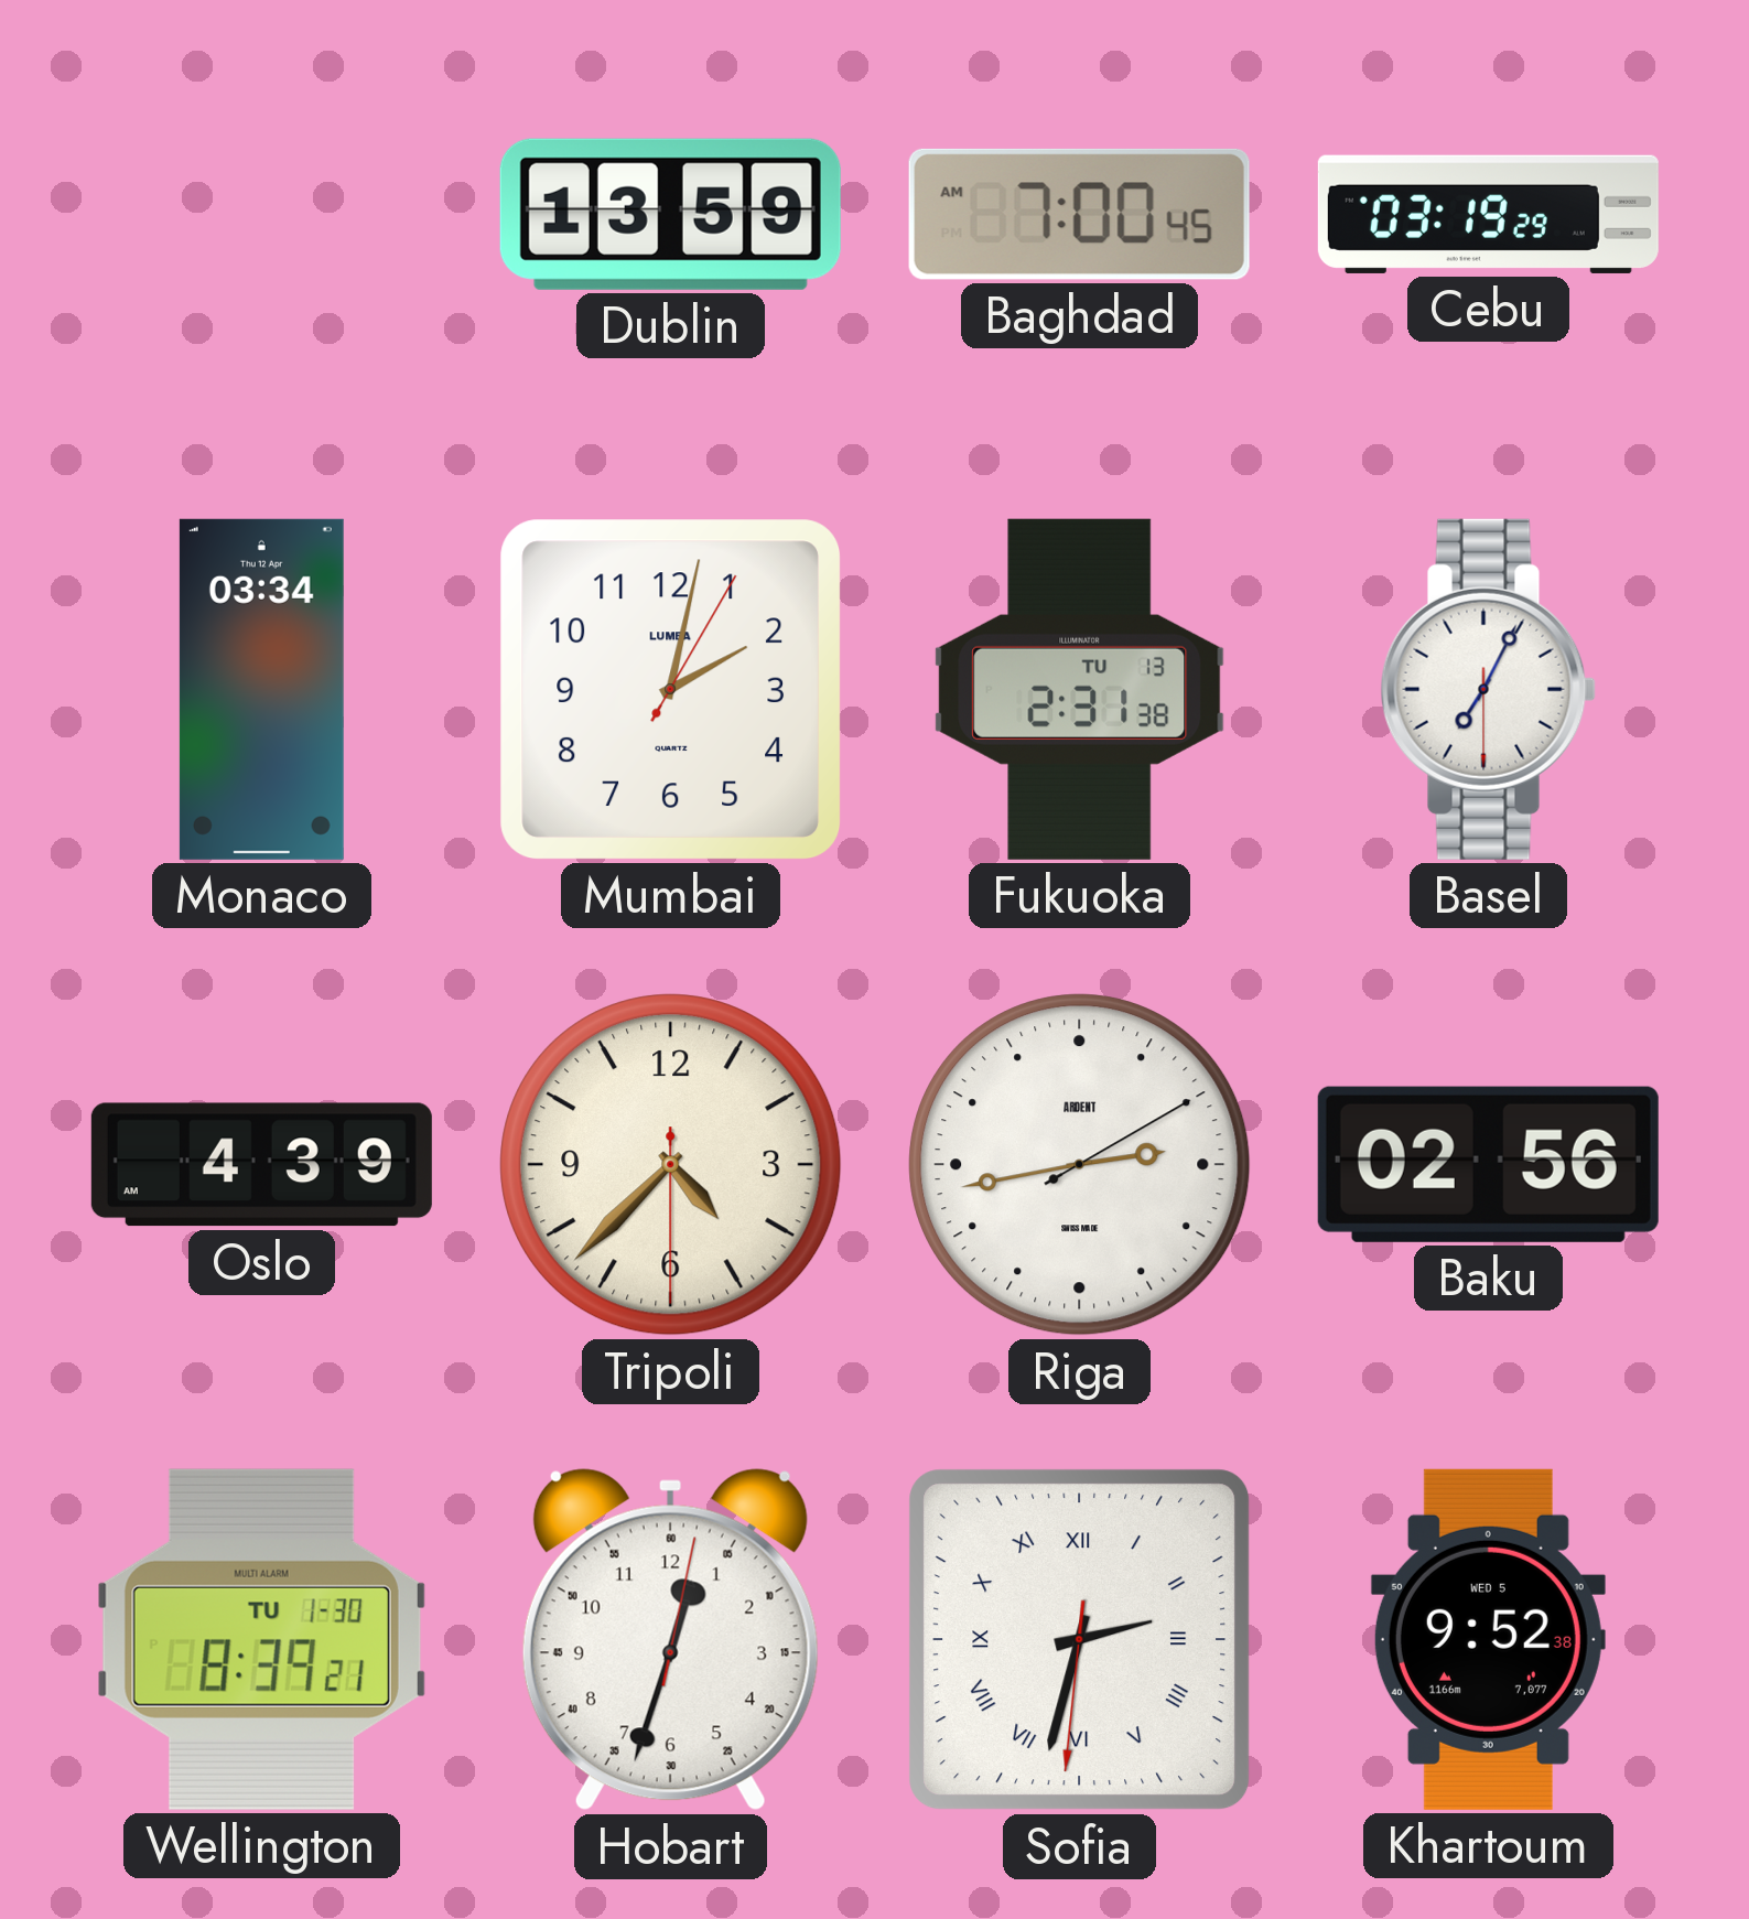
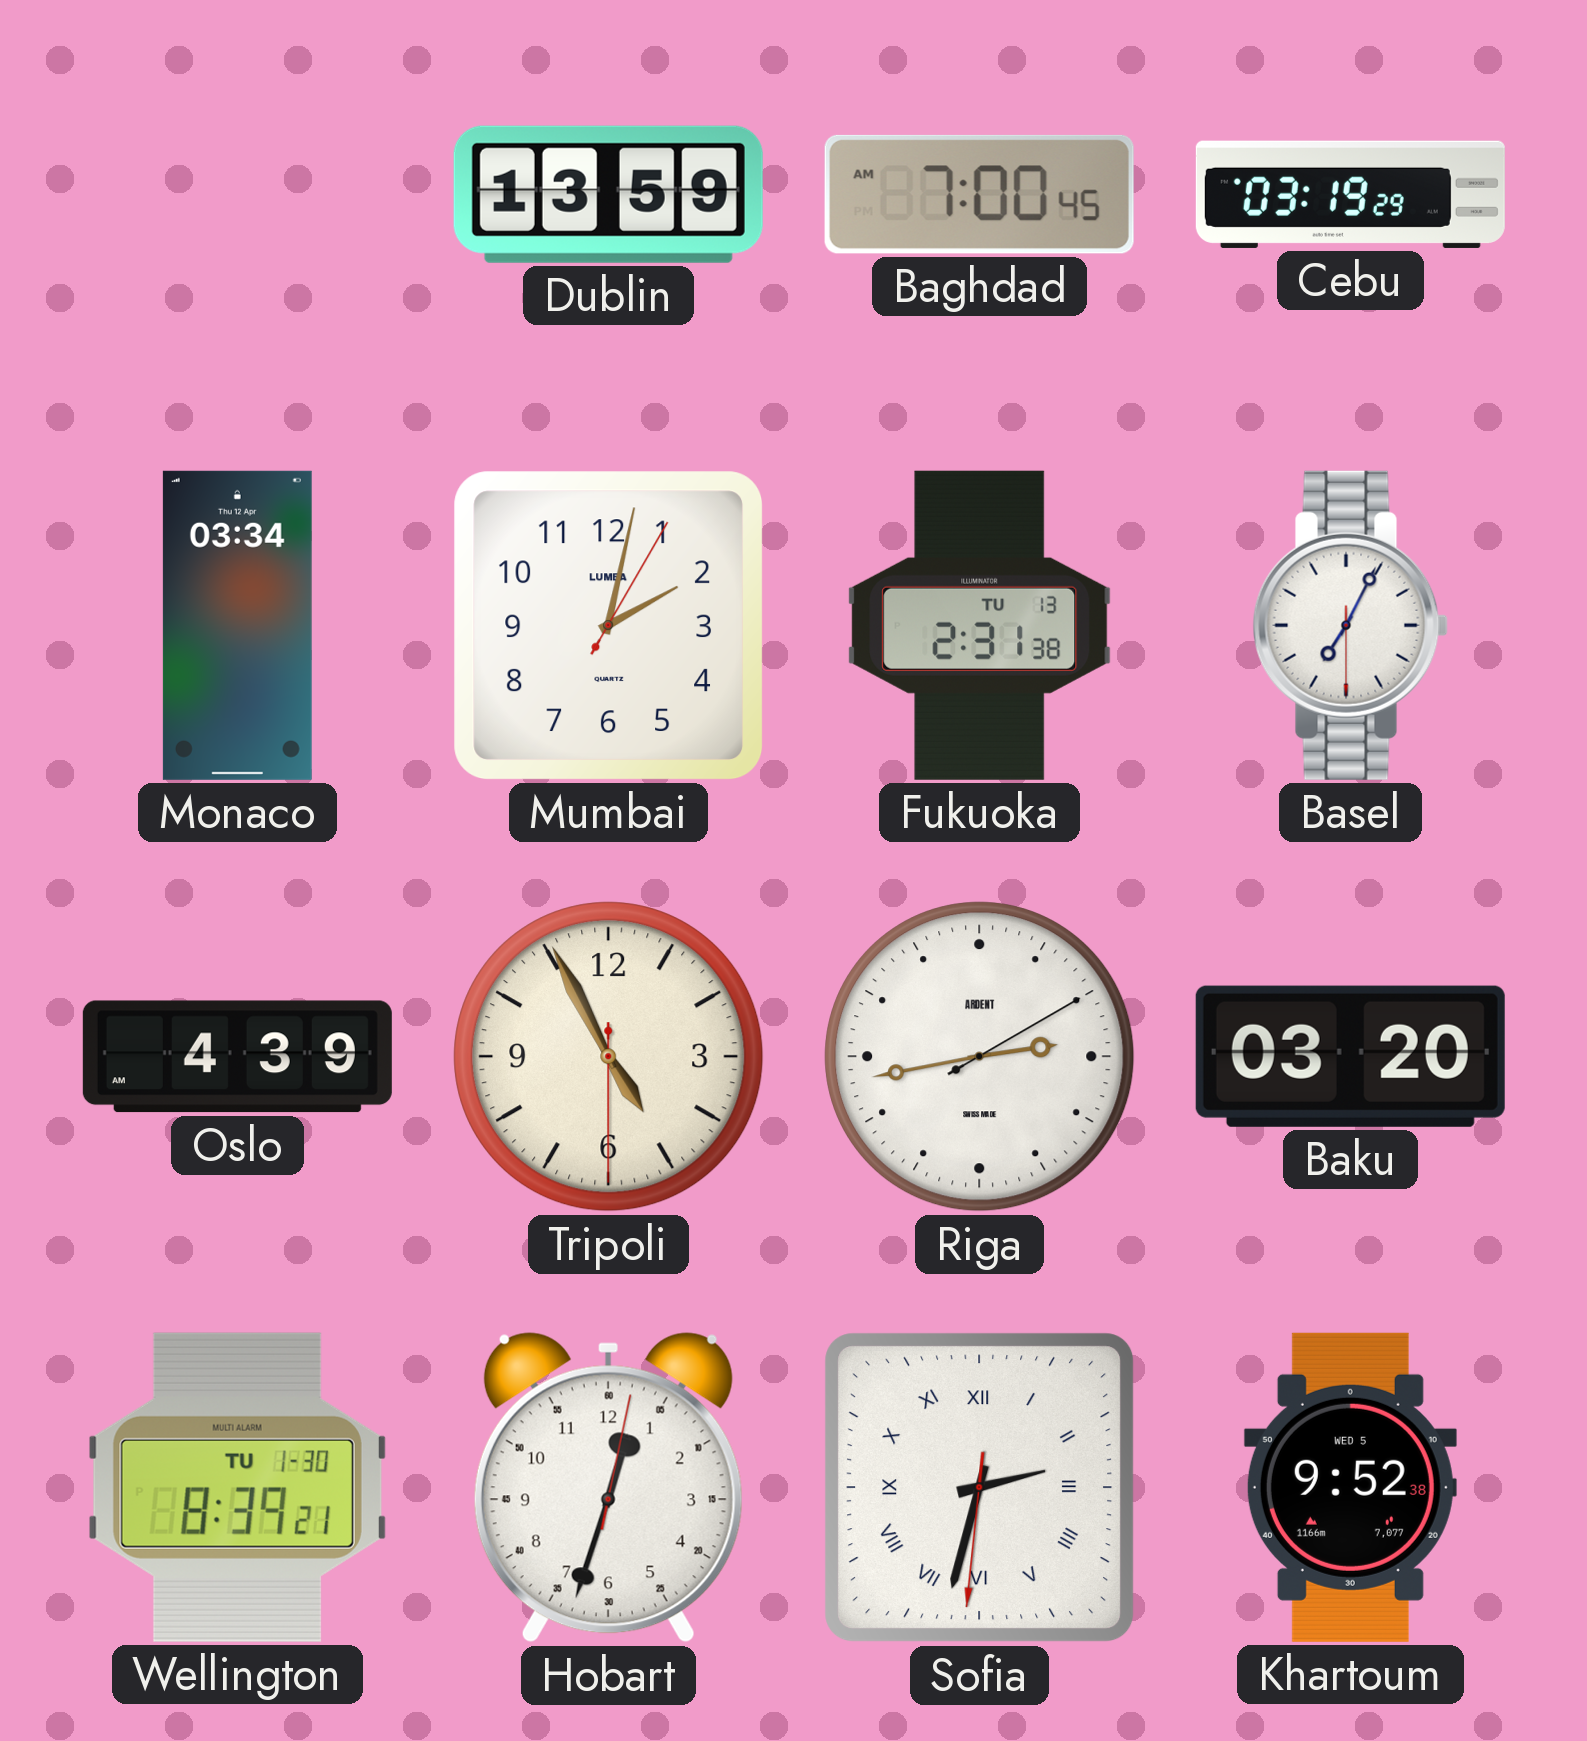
Tripoli: 4:37 -> 4:55
Baku: 02:56 -> 03:20
